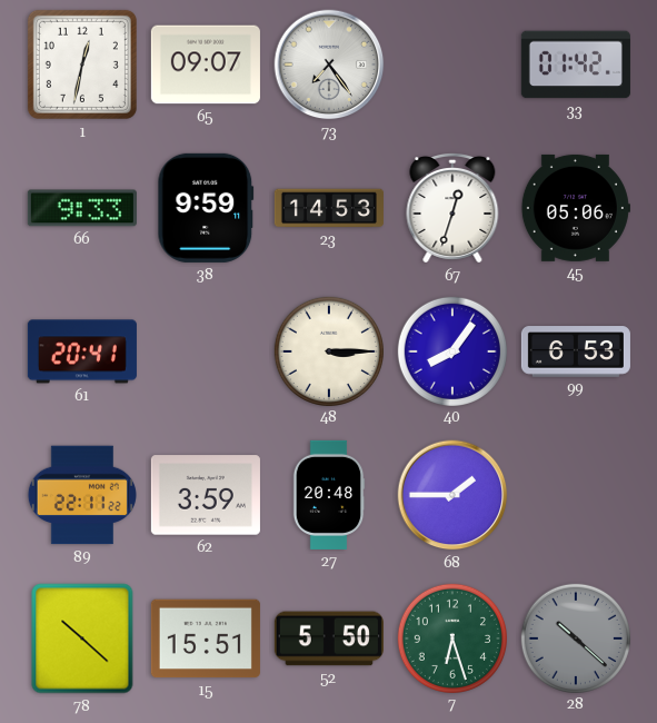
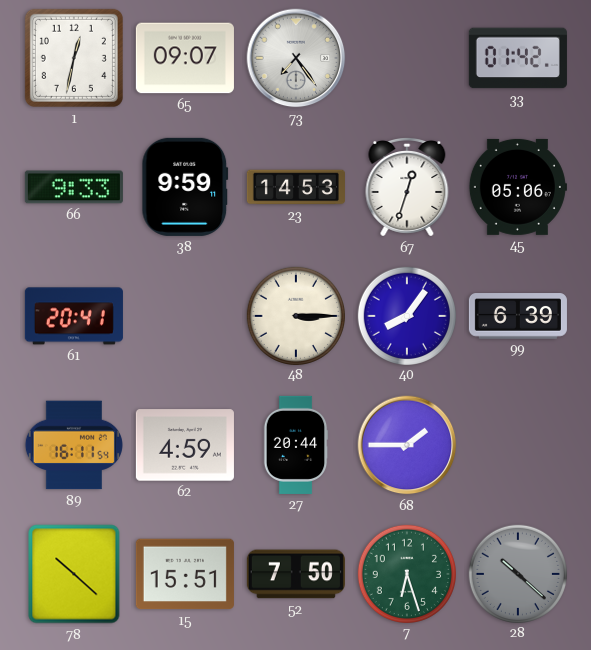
99: 6:53 -> 6:39
89: 22:11 -> 16:11
62: 3:59 -> 4:59
27: 20:48 -> 20:44
52: 5:50 -> 7:50
